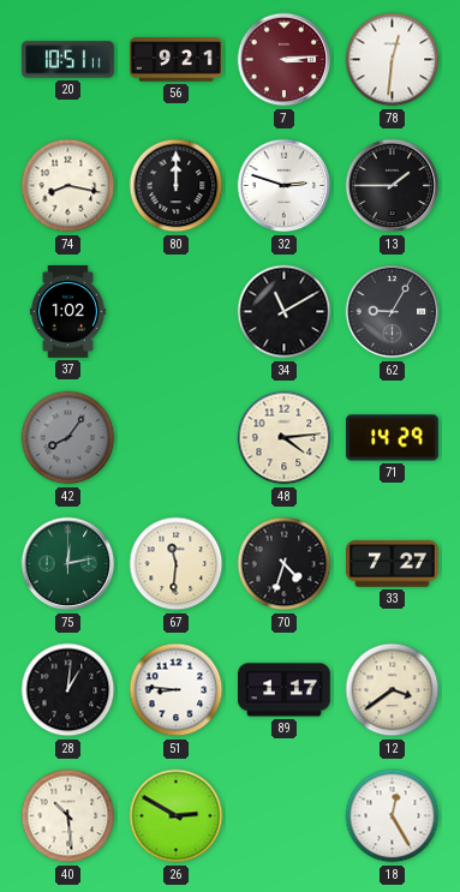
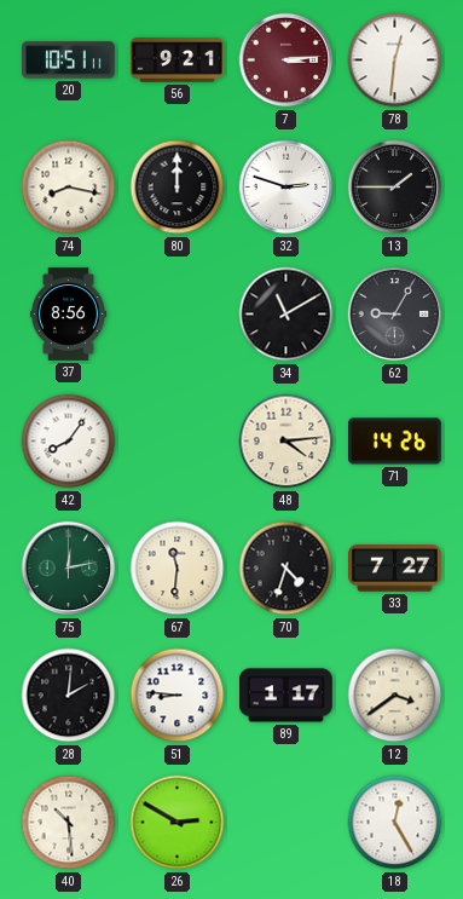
37: 1:02 -> 8:56
42 dial: grey -> white
71: 14:29 -> 14:26
28: 1:01 -> 2:01
